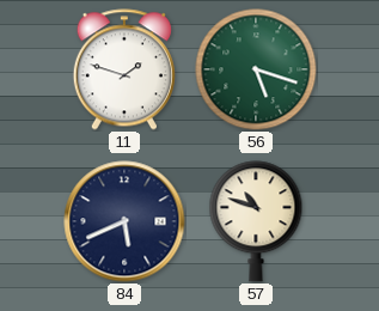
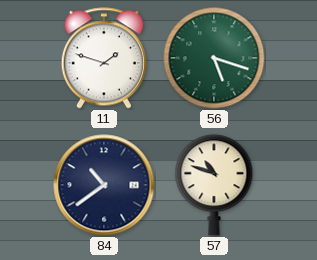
84: 5:41 -> 10:39
